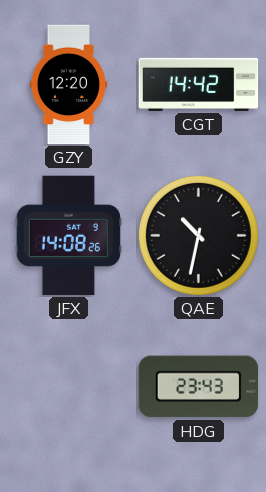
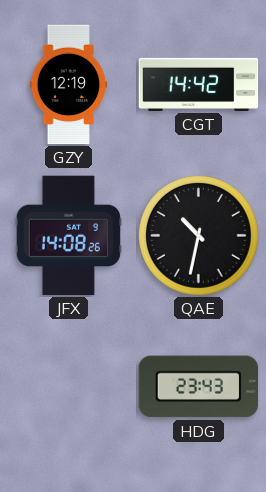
GZY: 12:20 -> 12:19
